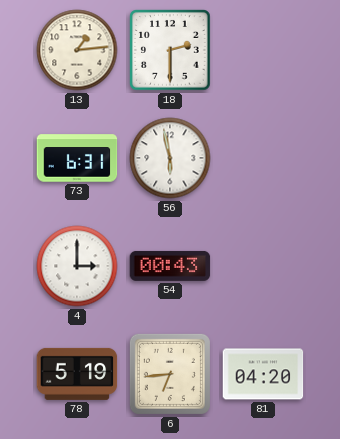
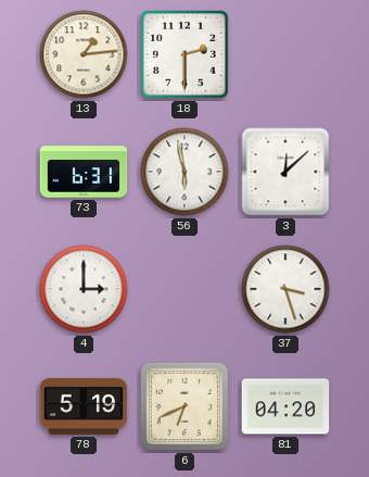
3: none -> 12:08
54: 00:43 -> none
37: none -> 3:27
6: 6:44 -> 6:41
